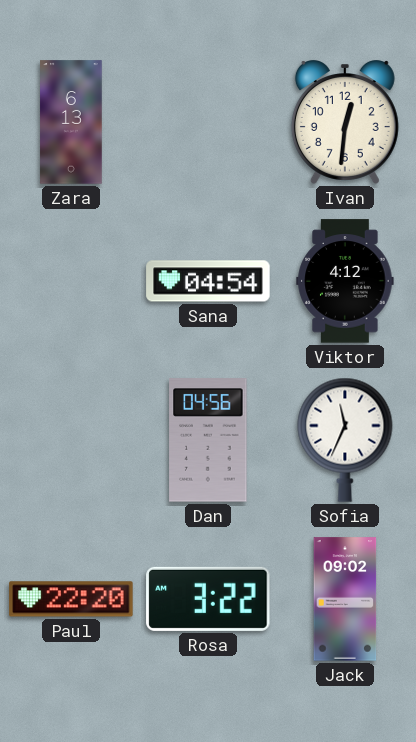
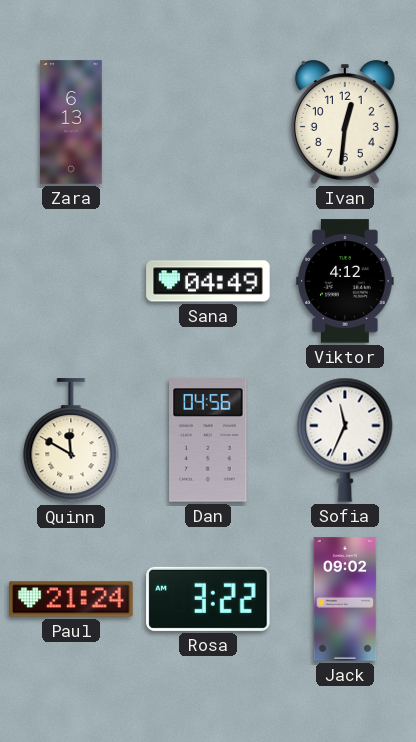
Sana: 04:54 -> 04:49
Quinn: none -> 11:50
Paul: 22:20 -> 21:24
